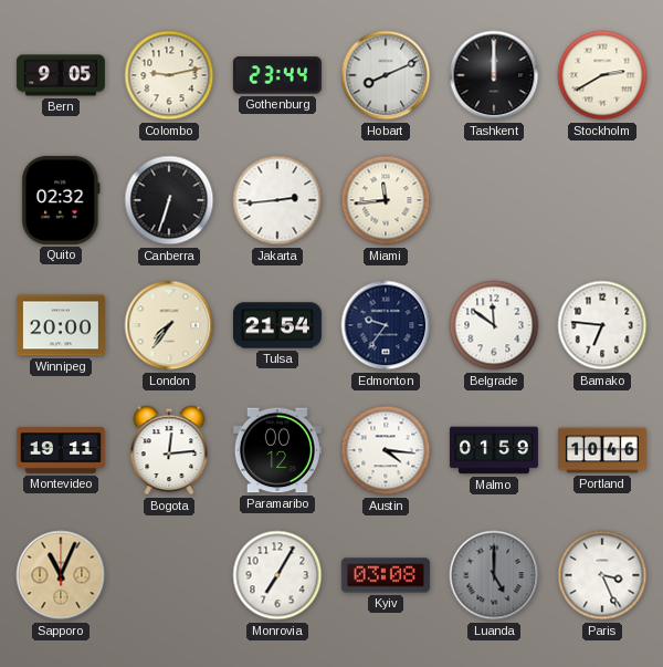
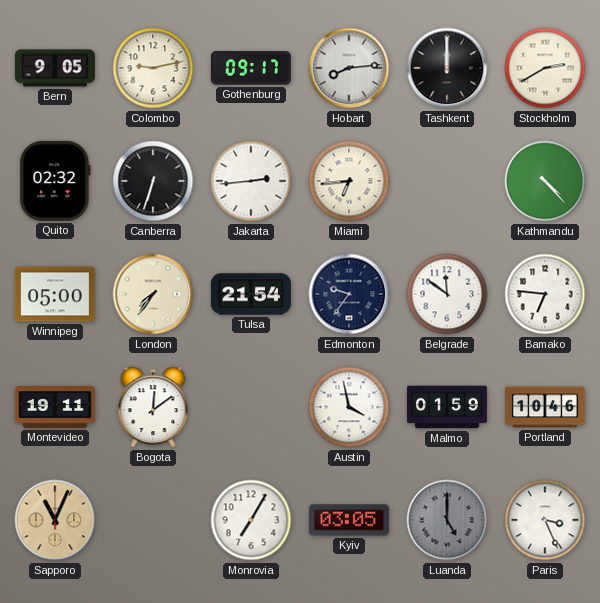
Gothenburg: 23:44 -> 09:17
Hobart: 8:11 -> 8:14
Miami: 11:44 -> 6:44
Kathmandu: none -> 4:23
Winnipeg: 20:00 -> 05:00
Bogota: 12:14 -> 12:09
Paramaribo: 00:12 -> none
Austin: 4:16 -> 3:58
Kyiv: 03:08 -> 03:05
